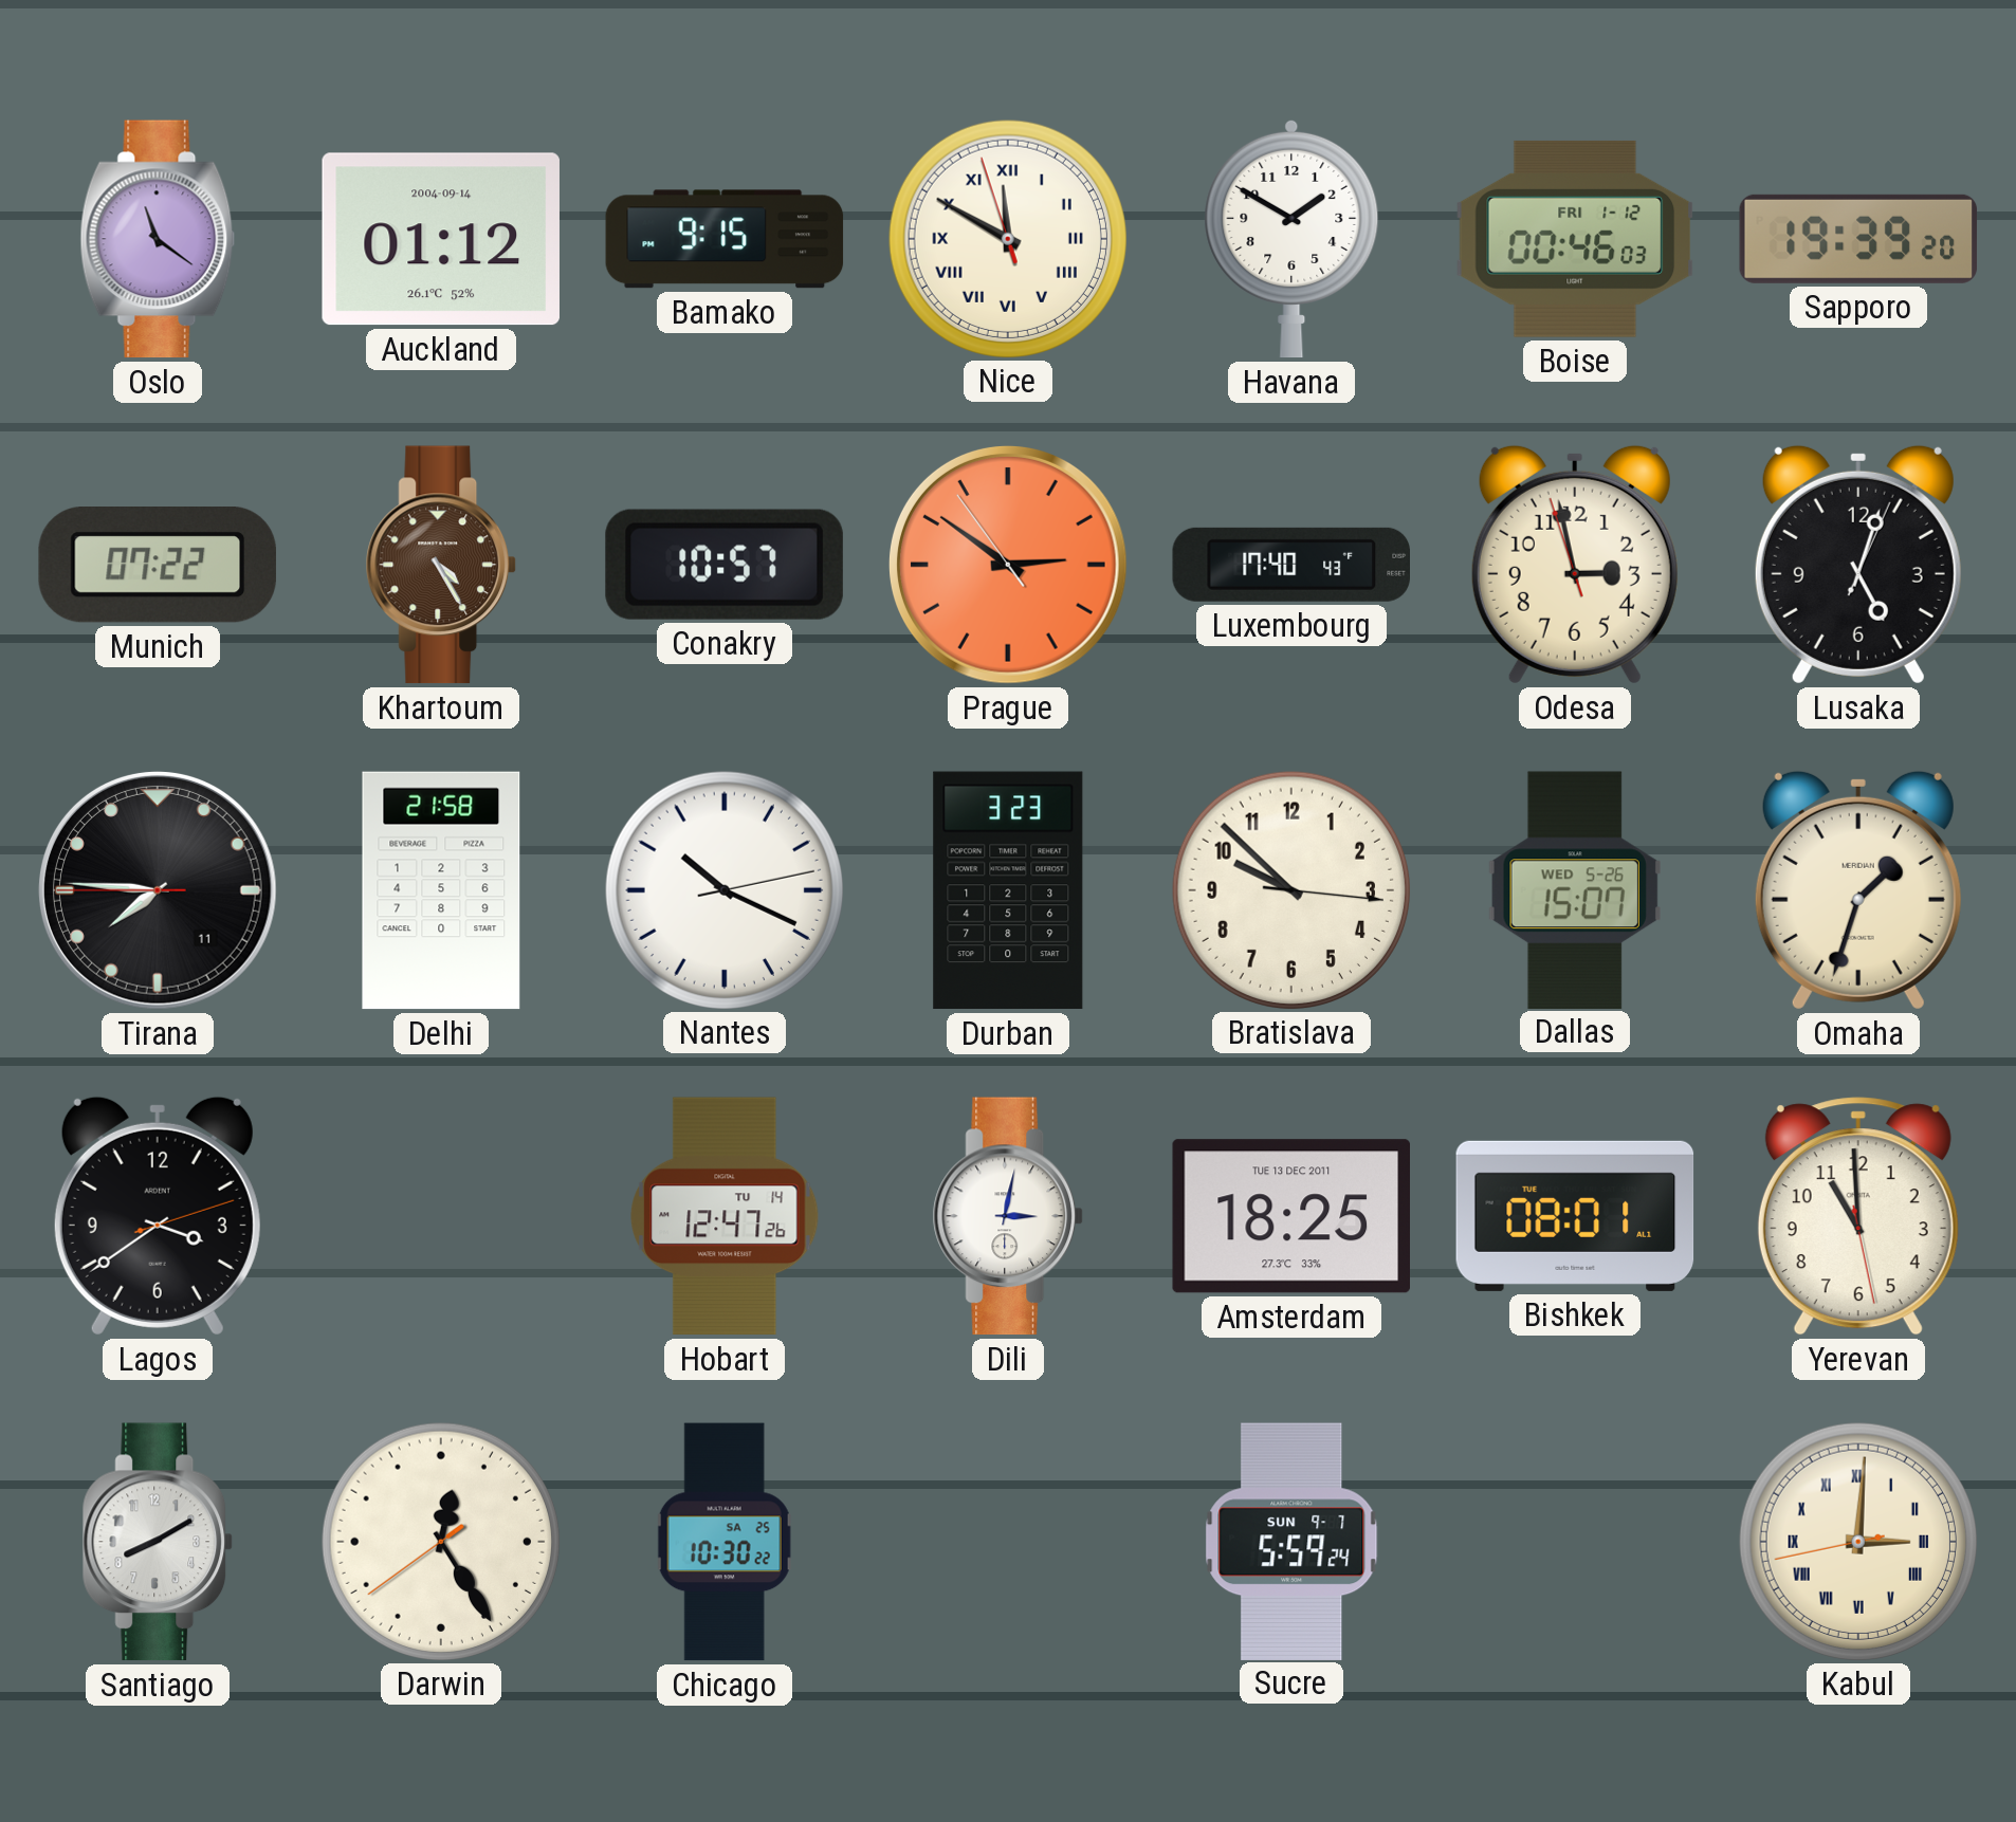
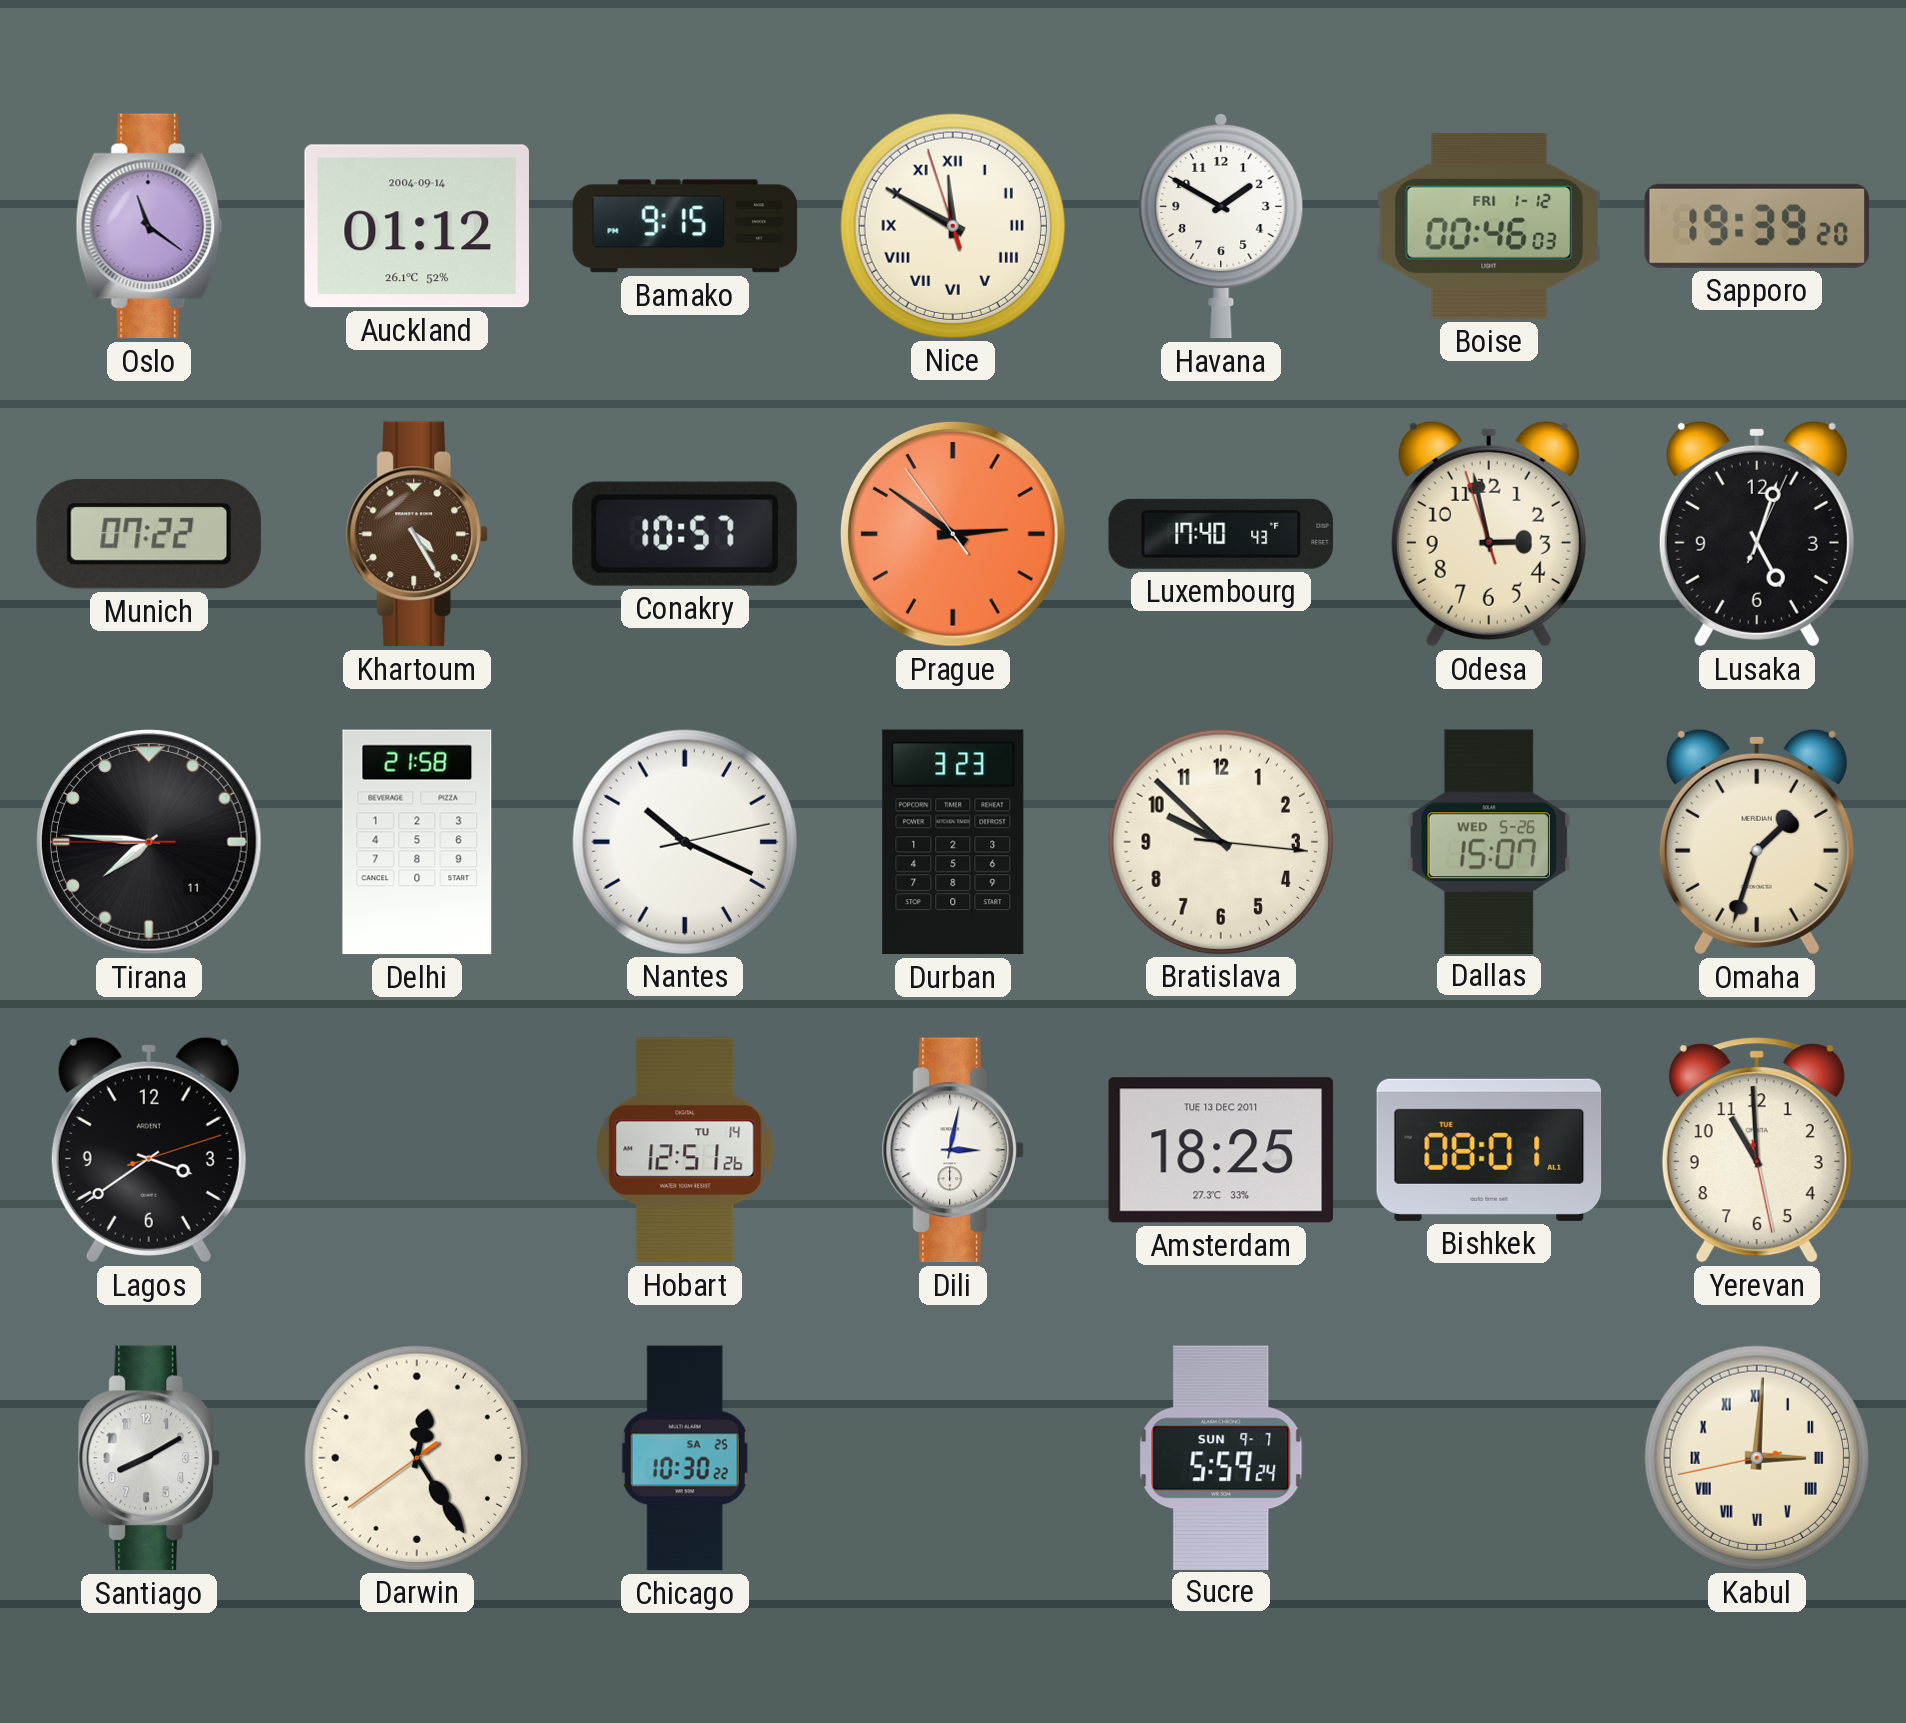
Hobart: 12:47 -> 12:51
